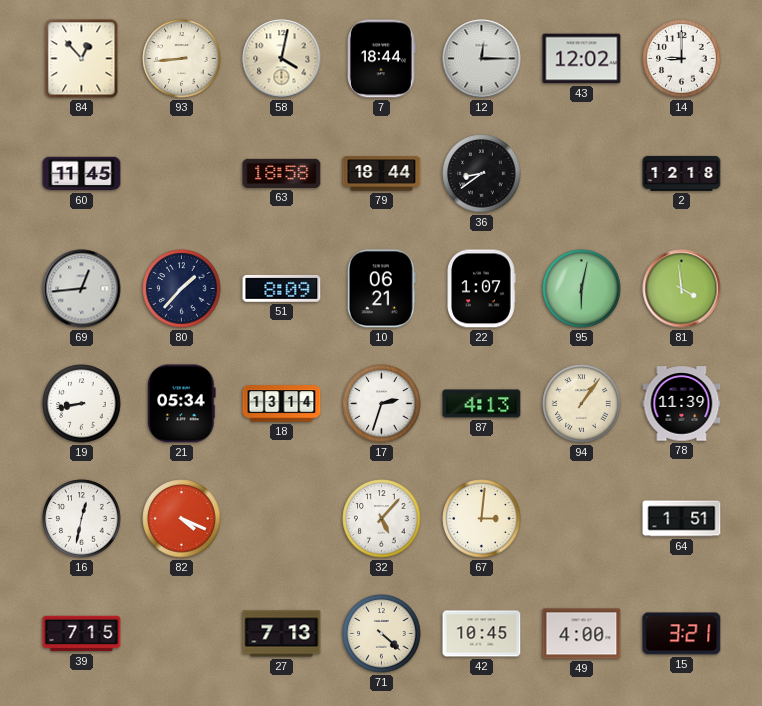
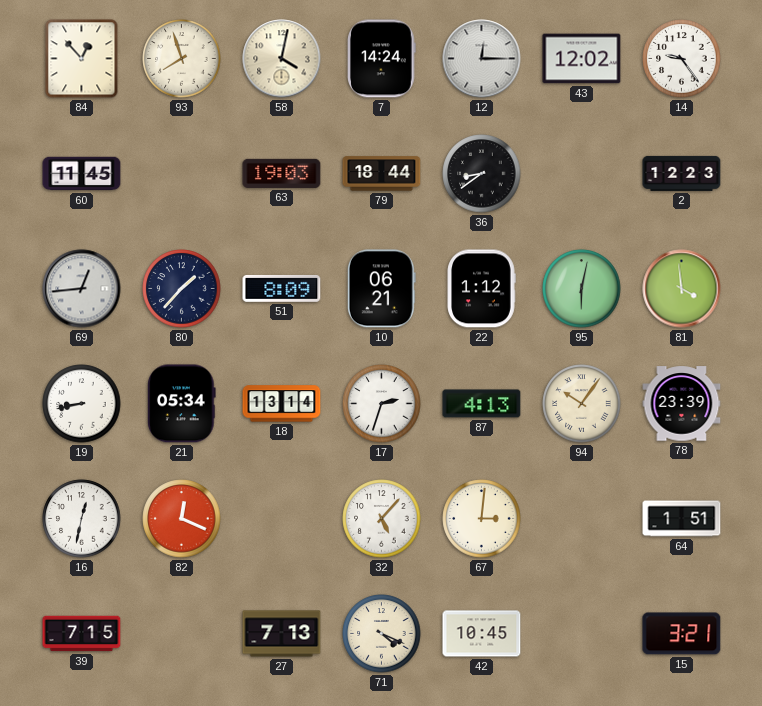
93: 8:44 -> 7:57
7: 18:44 -> 14:24
14: 9:00 -> 9:24
63: 18:58 -> 19:03
2: 12:18 -> 12:23
22: 1:07 -> 1:12
94: 1:06 -> 10:06
78: 11:39 -> 23:39
82: 4:19 -> 12:19
71: 4:22 -> 4:19
49: 4:00 -> none
